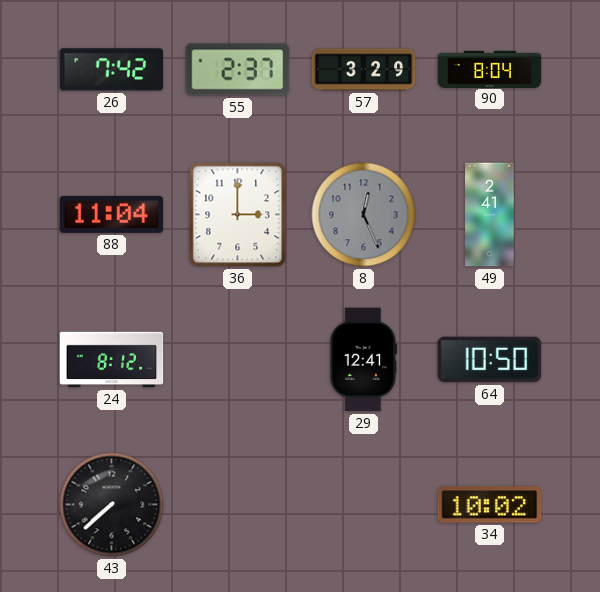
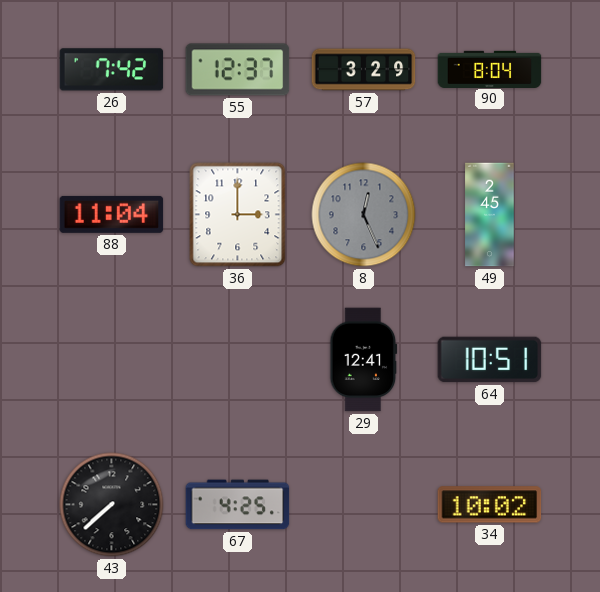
55: 2:37 -> 12:37
49: 2:41 -> 2:45
24: 8:12 -> none
64: 10:50 -> 10:51
67: none -> 4:25
